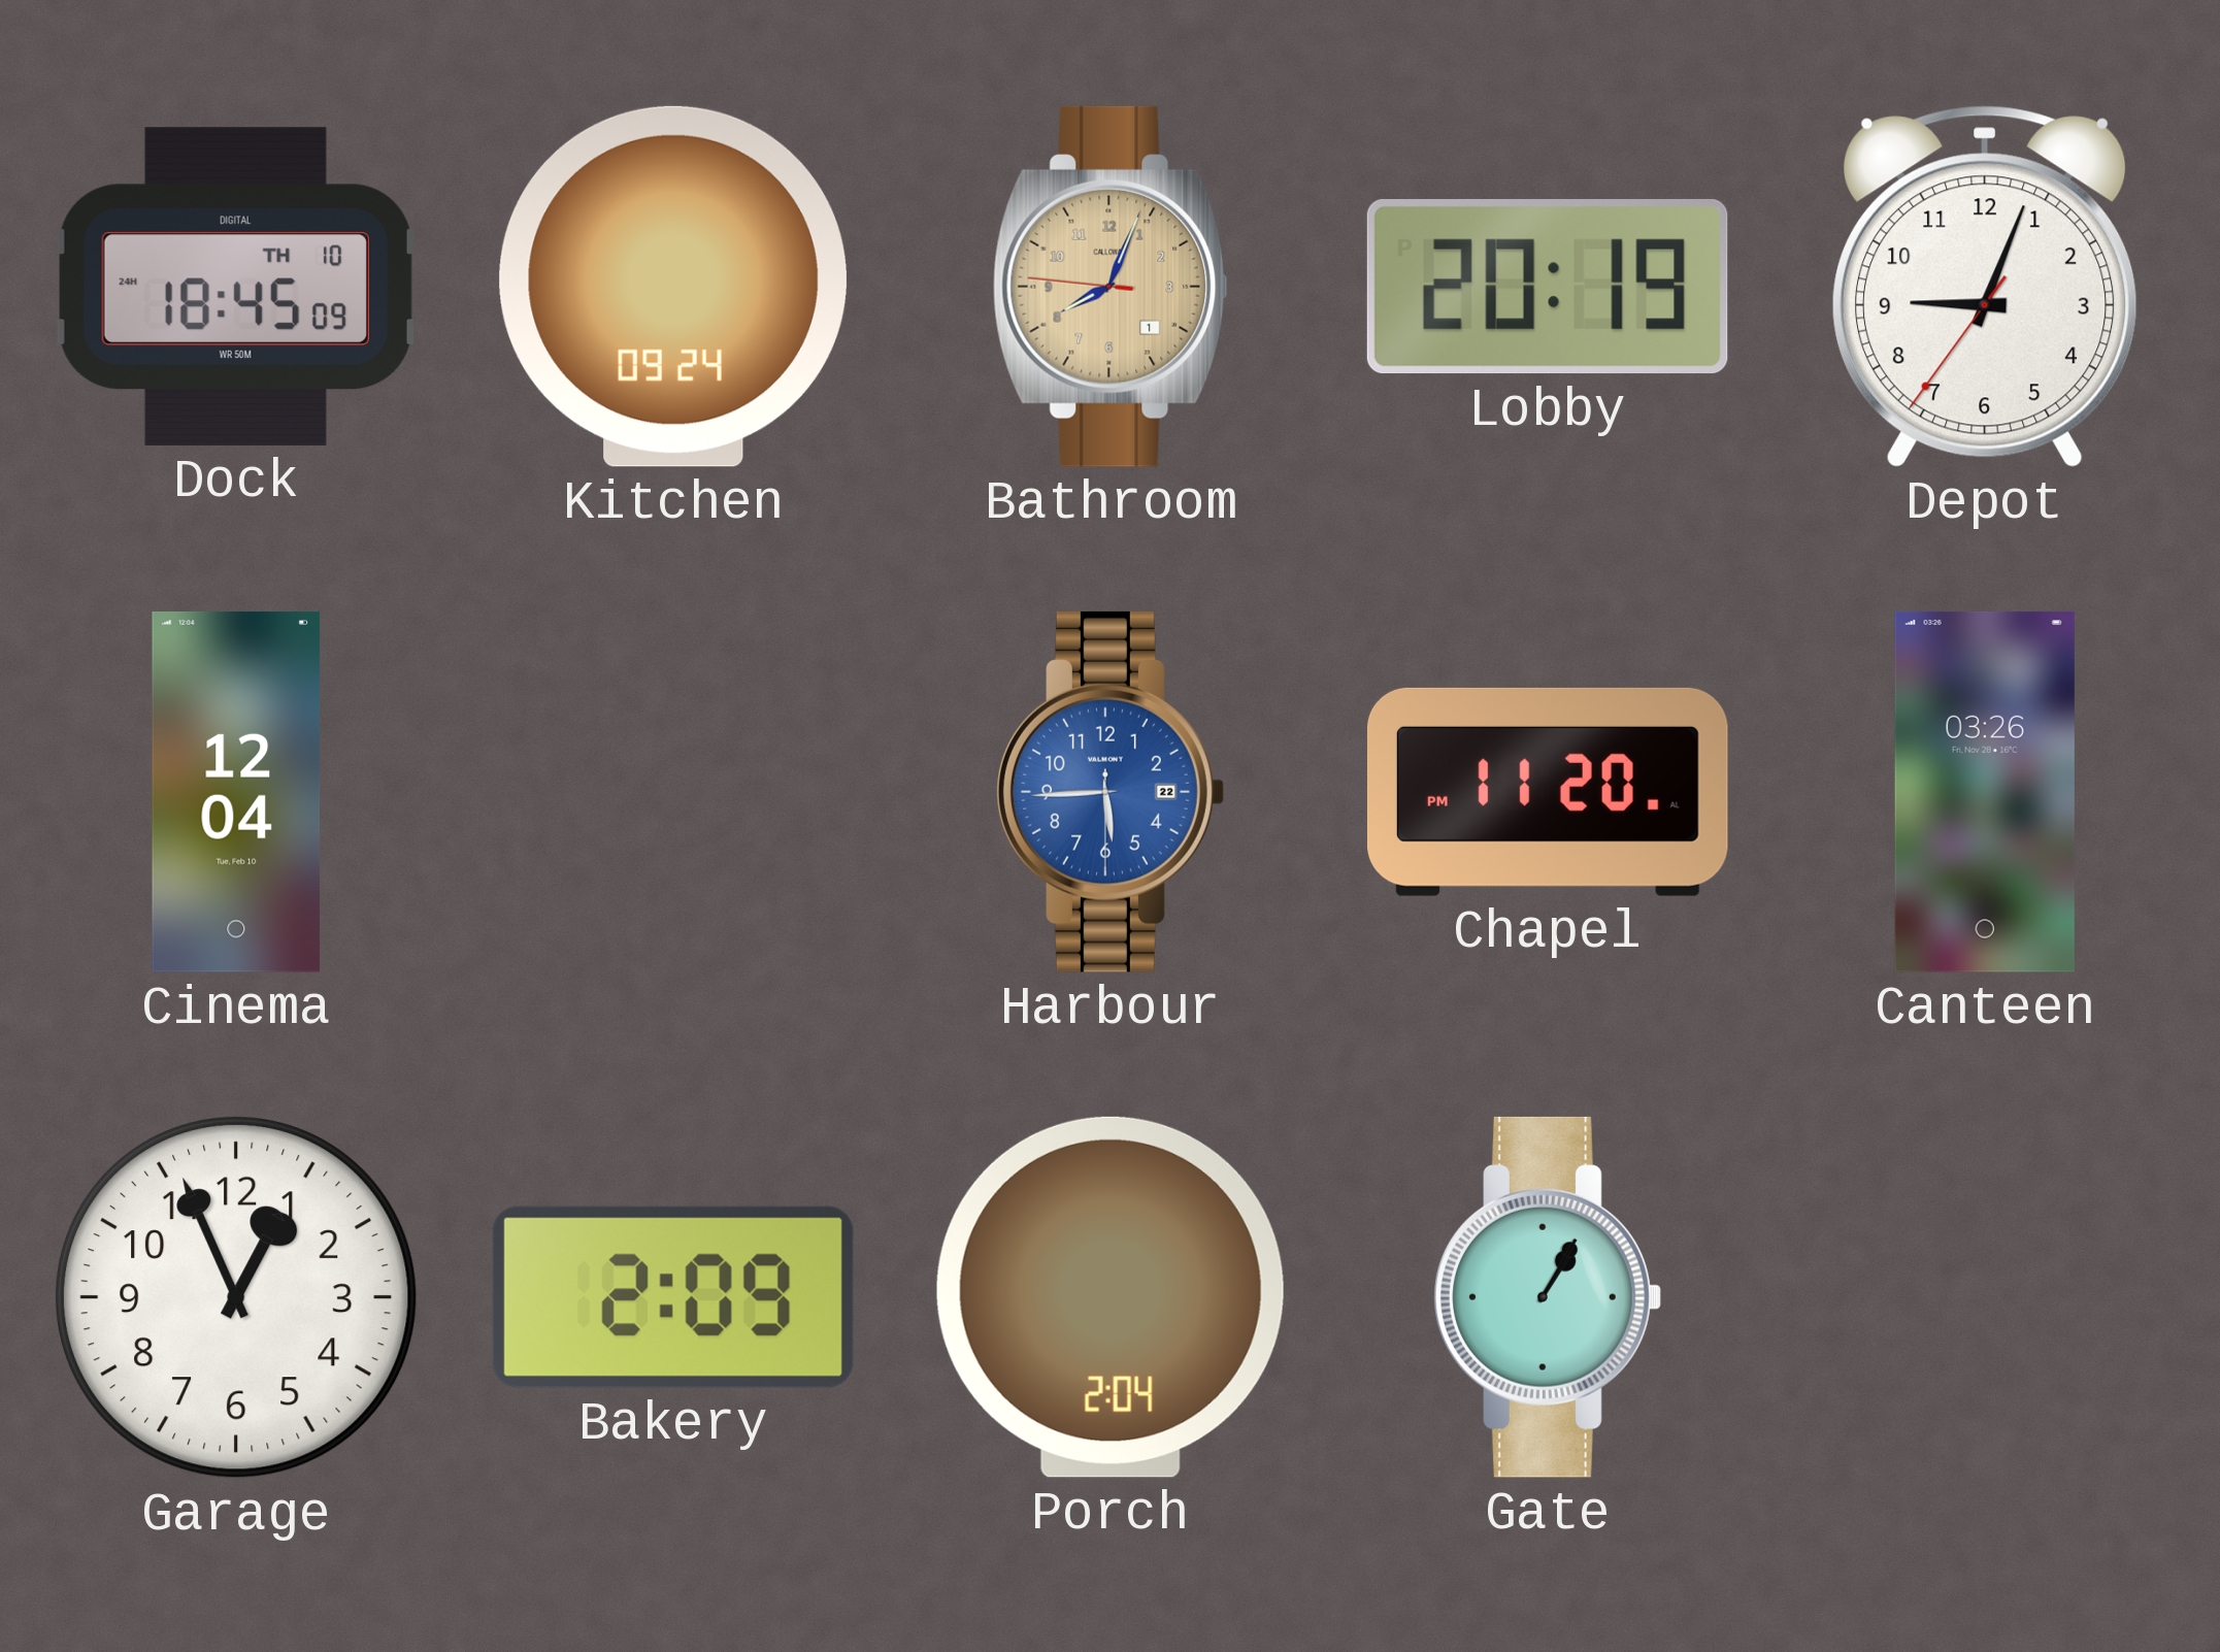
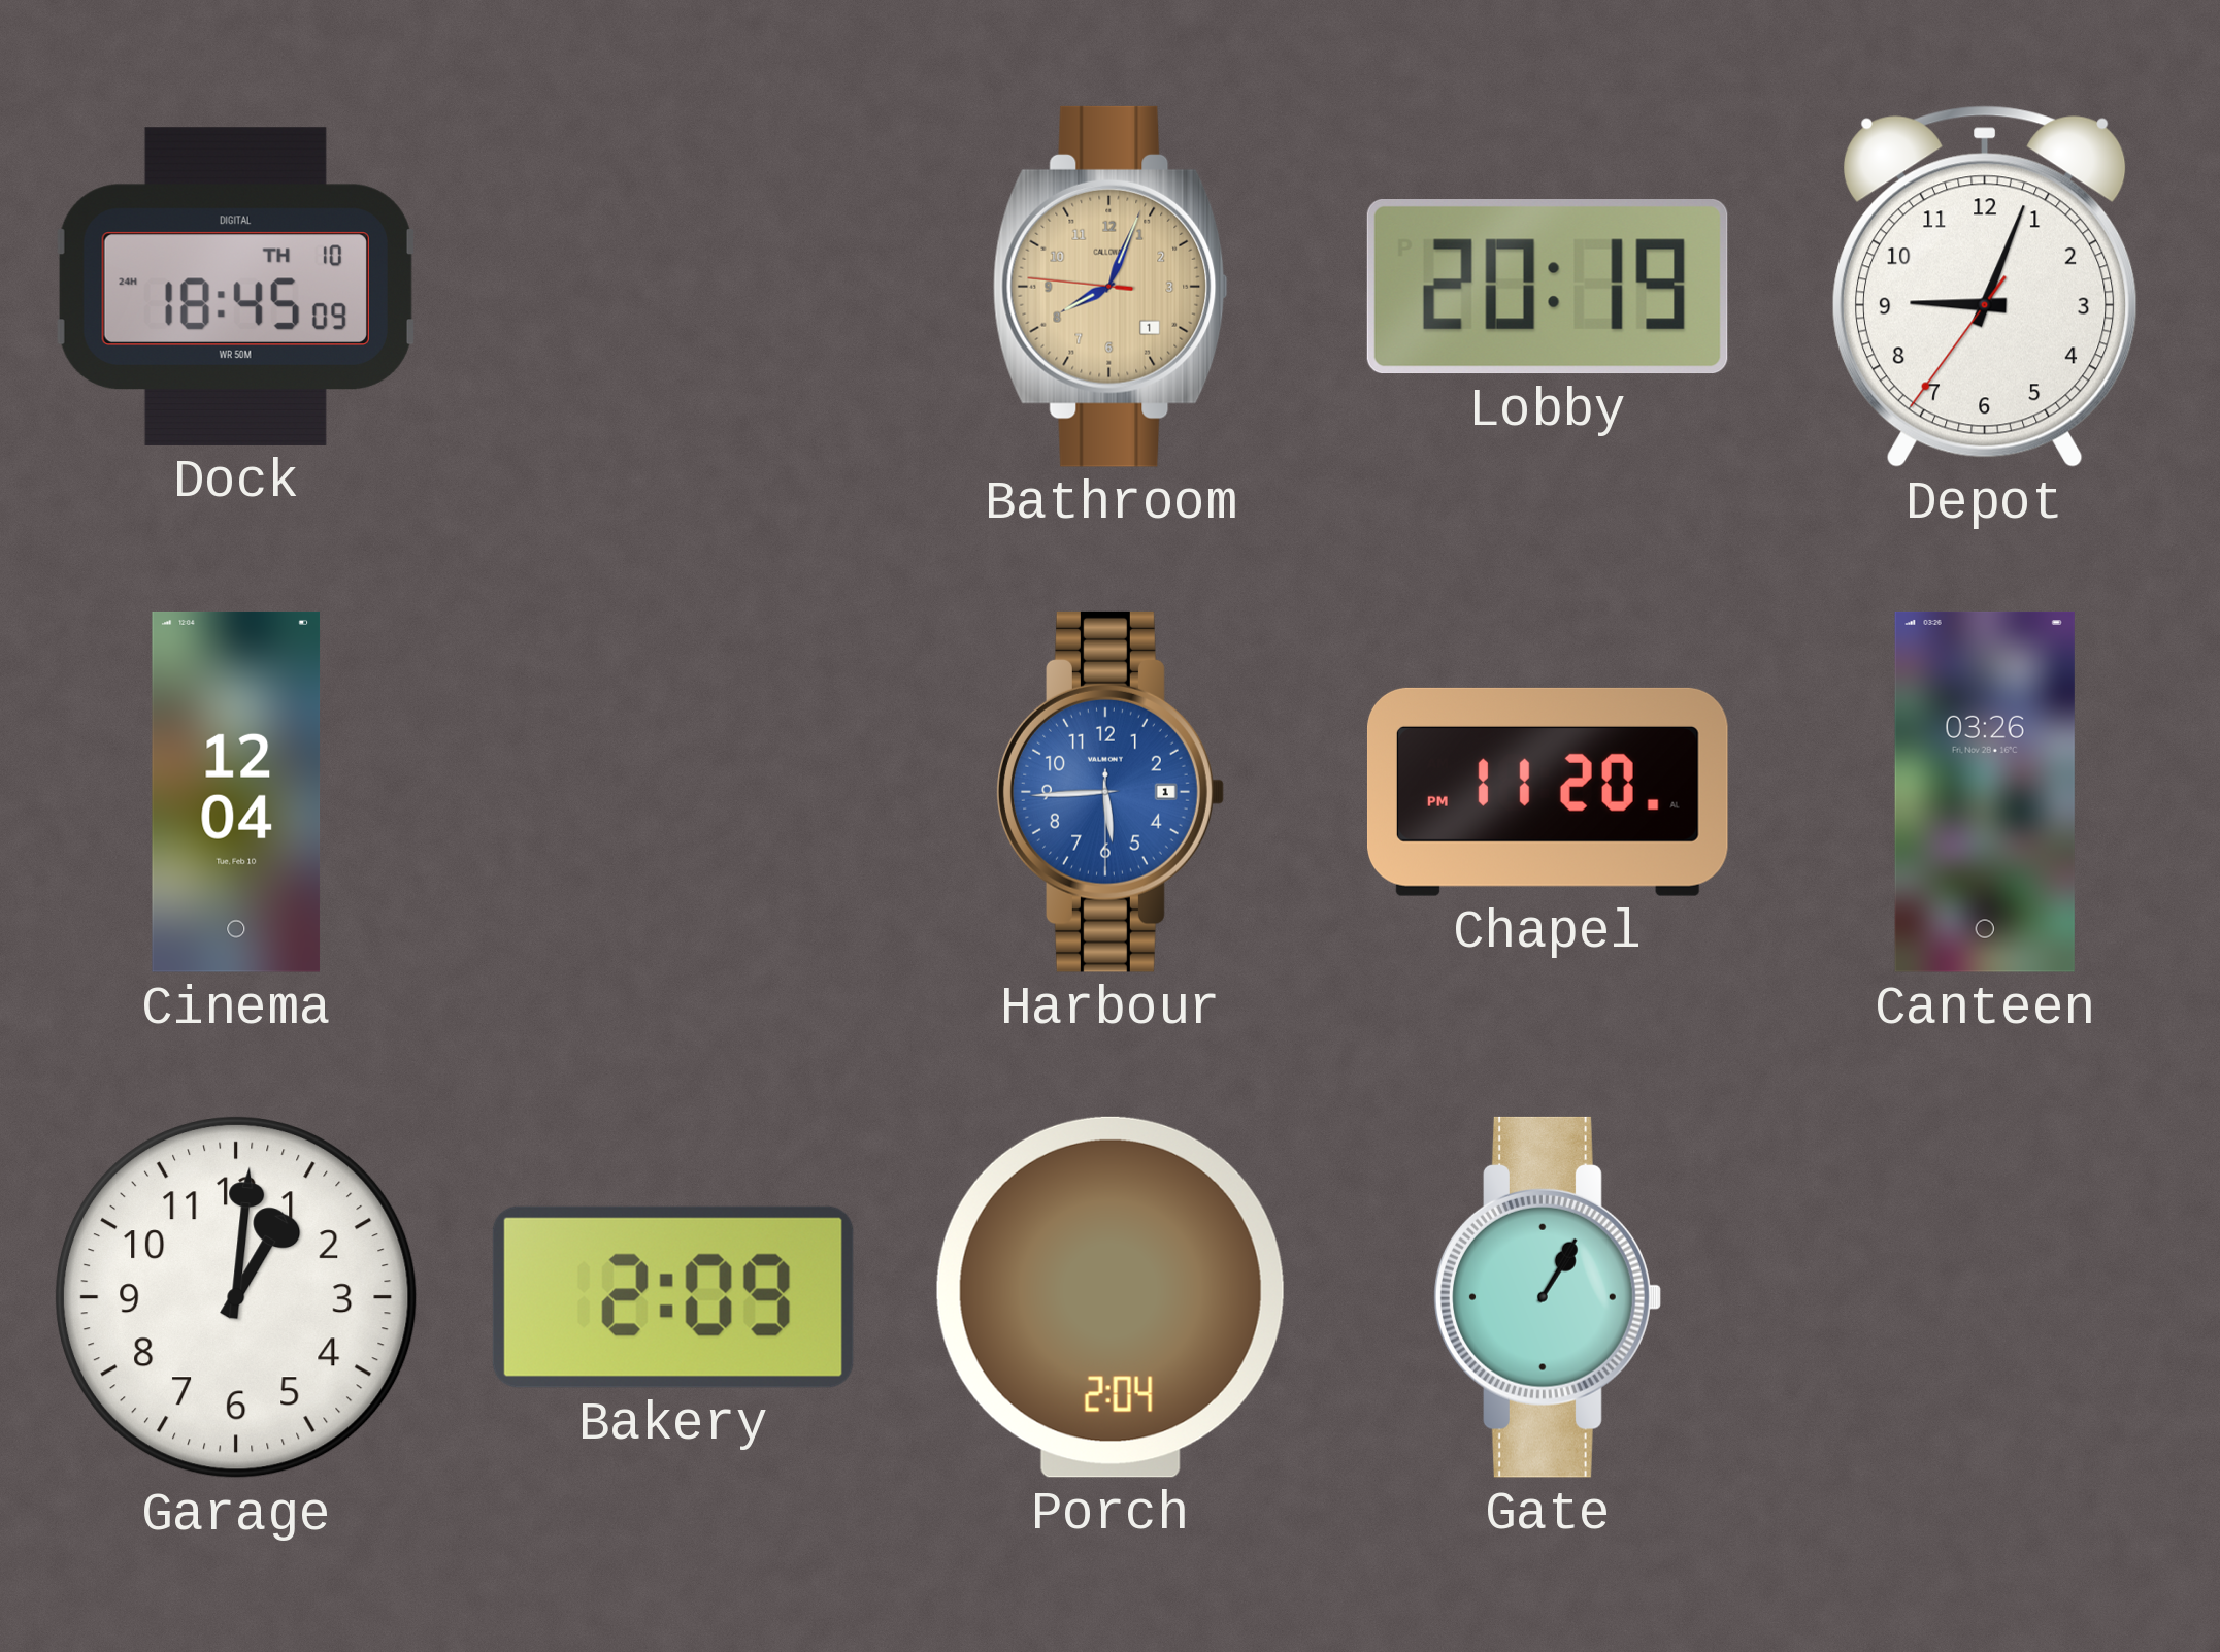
Kitchen: 09:24 -> none
Harbour date: 22 -> 1
Garage: 12:56 -> 1:01
